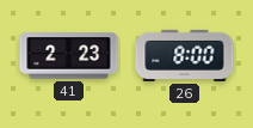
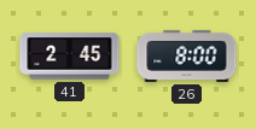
41: 2:23 -> 2:45
